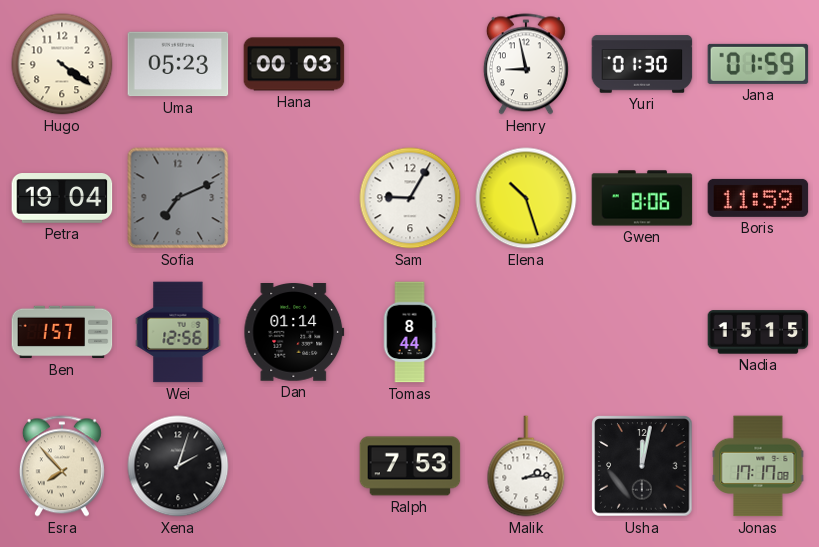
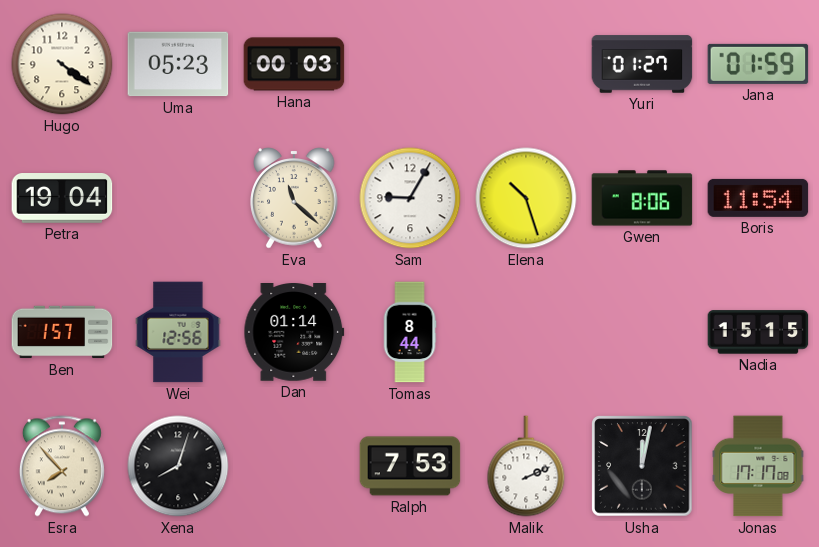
Henry: 8:58 -> none
Yuri: 01:30 -> 01:27
Sofia: 7:11 -> none
Eva: none -> 11:22
Boris: 11:59 -> 11:54
Xena: 2:03 -> 8:03
Malik: 2:14 -> 2:11
